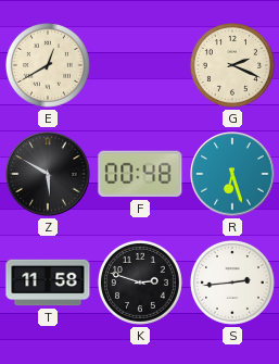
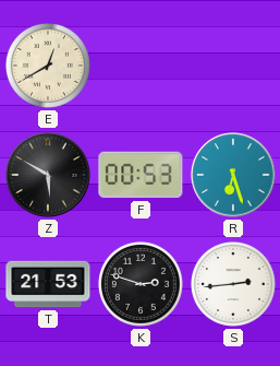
G: 2:19 -> none
F: 00:48 -> 00:53
T: 11:58 -> 21:53
